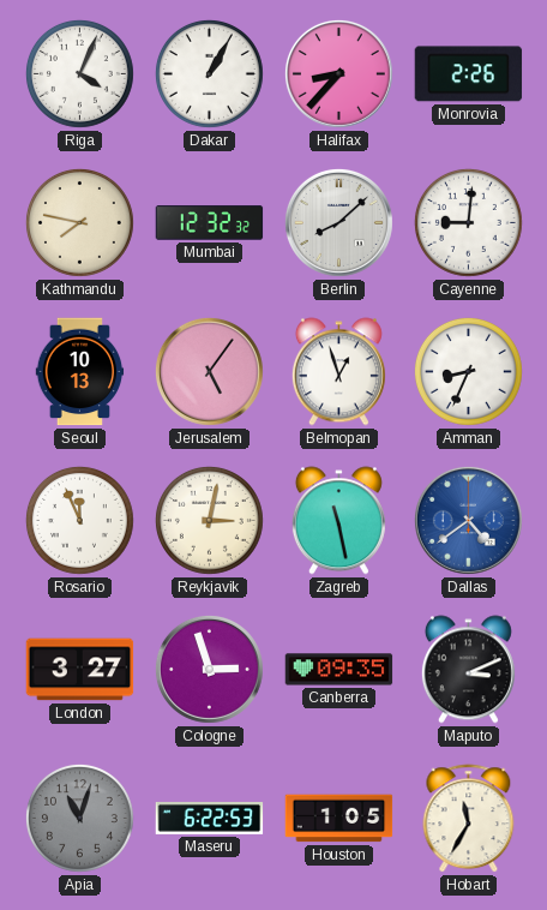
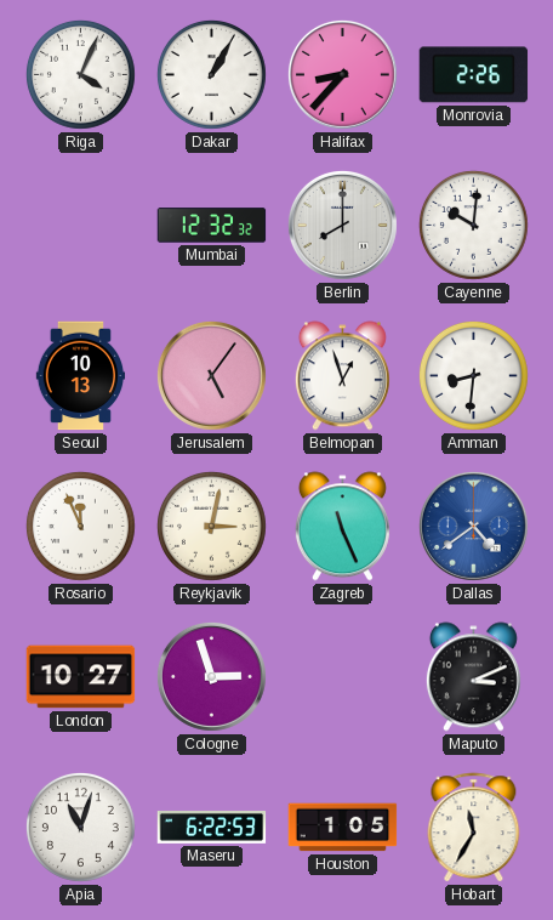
Kathmandu: 7:47 -> none
Berlin: 8:08 -> 8:00
Cayenne: 9:01 -> 10:01
Amman: 8:34 -> 8:31
Zagreb: 11:28 -> 11:26
London: 3:27 -> 10:27
Canberra: 09:35 -> none
Apia dial: grey -> white
